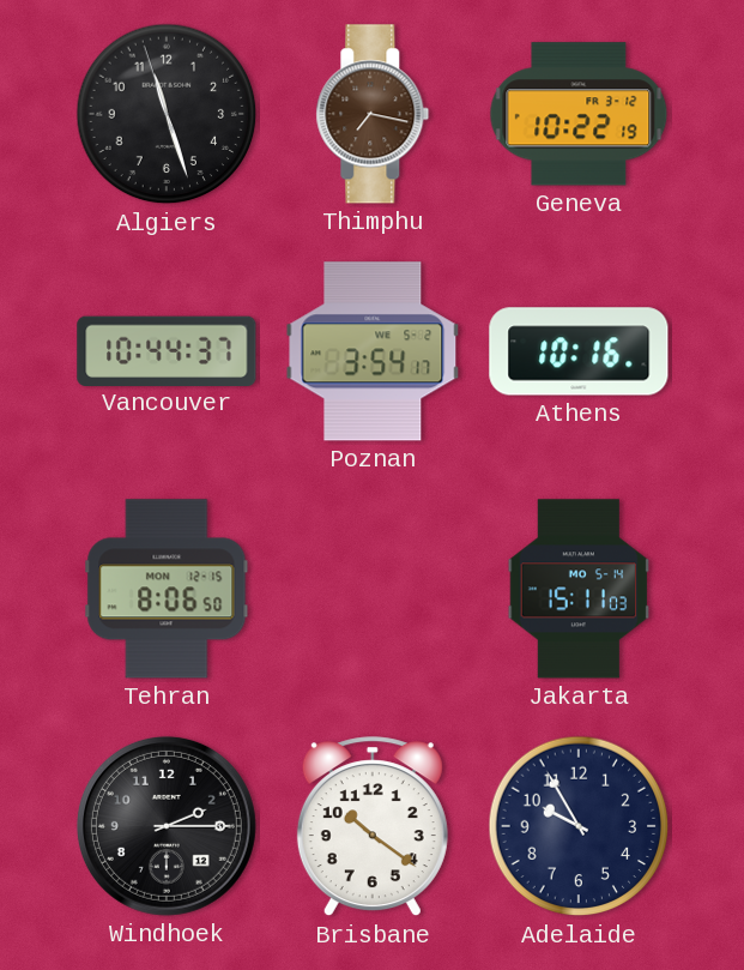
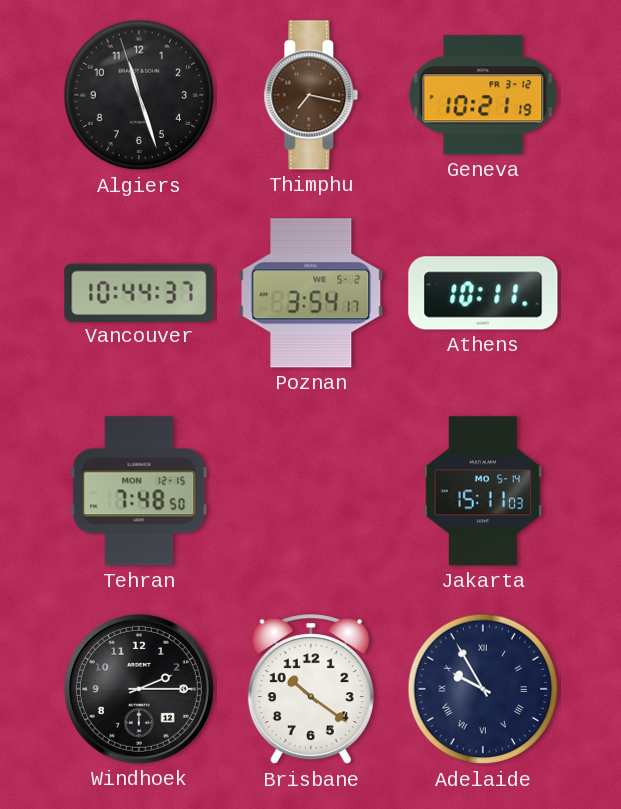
Geneva: 10:22 -> 10:21
Athens: 10:16 -> 10:11
Tehran: 8:06 -> 7:48
Adelaide numerals: Arabic -> Roman
